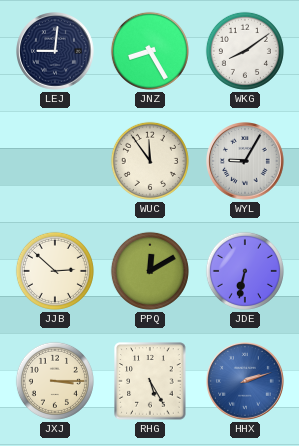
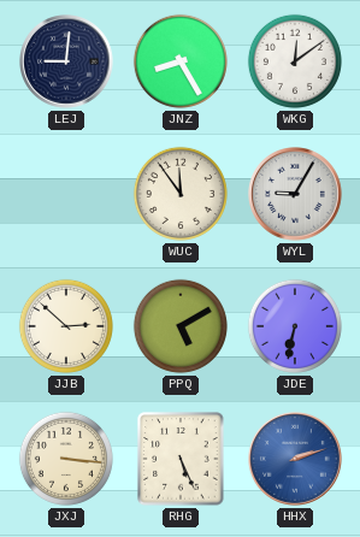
WKG: 8:09 -> 12:09
PPQ: 12:10 -> 5:10
JXJ: 3:15 -> 3:16
RHG: 5:25 -> 5:26
